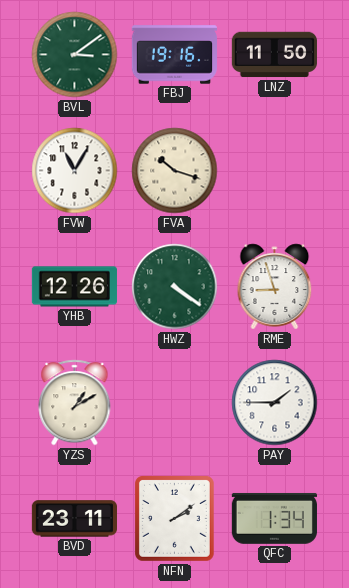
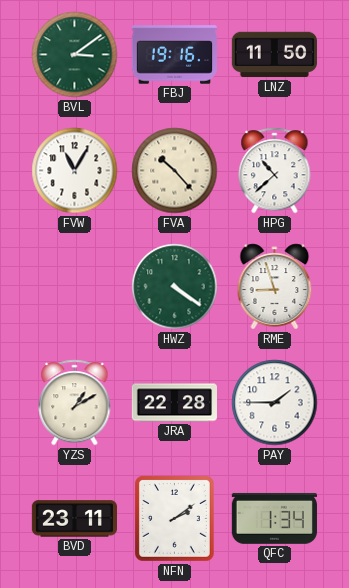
FVA: 10:18 -> 10:23
HPG: none -> 10:38
YHB: 12:26 -> none
JRA: none -> 22:28
